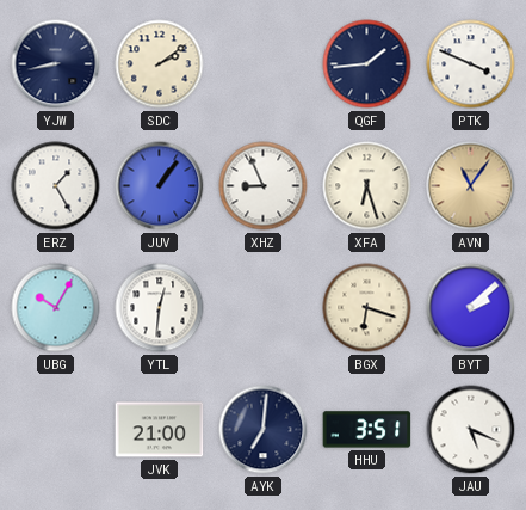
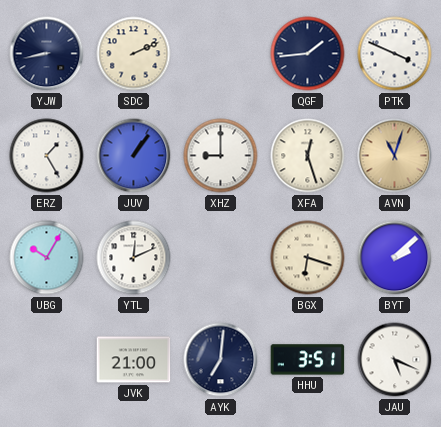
SDC: 2:09 -> 2:11
XHZ: 8:56 -> 9:00
XFA: 6:27 -> 12:27
AVN: 11:06 -> 11:03
YTL: 12:31 -> 12:11
